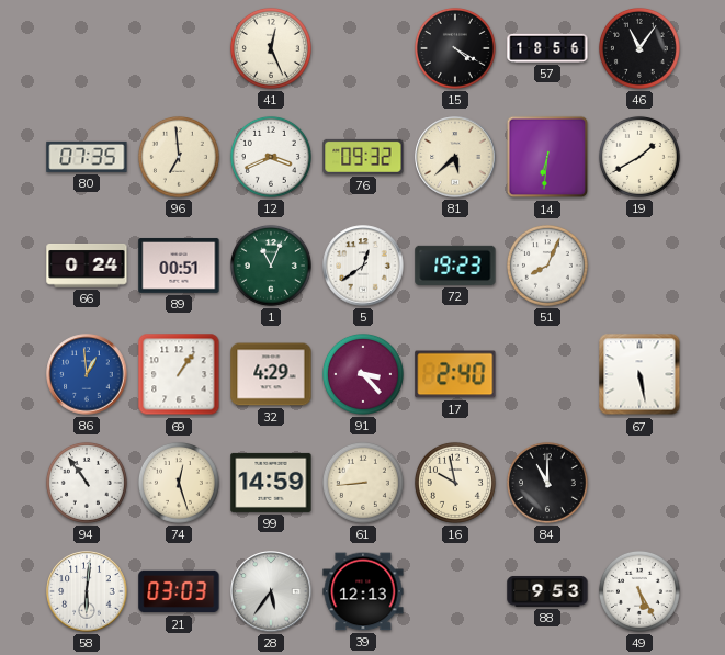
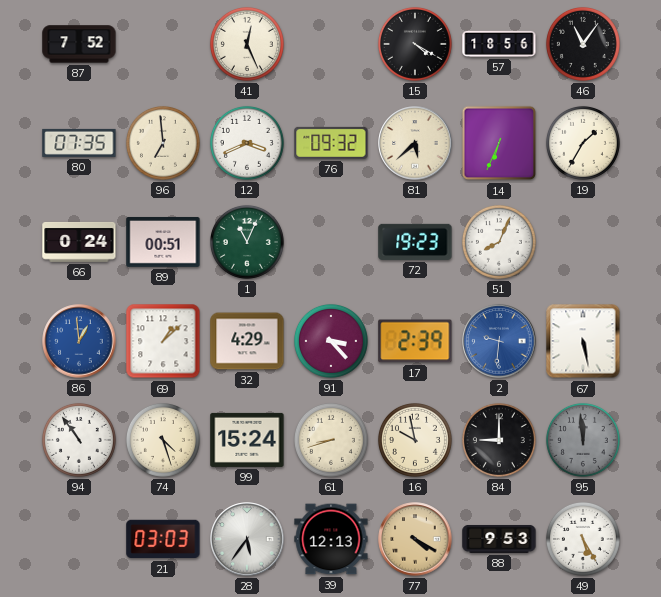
87: none -> 7:52
14: 6:31 -> 6:34
19: 1:40 -> 1:35
5: 12:39 -> none
69: 1:06 -> 1:08
17: 2:40 -> 2:39
2: none -> 9:31
74: 12:27 -> 4:27
99: 14:59 -> 15:24
61: 8:44 -> 8:42
84: 11:00 -> 9:00
95: none -> 11:59
58: 6:01 -> none
77: none -> 4:20
